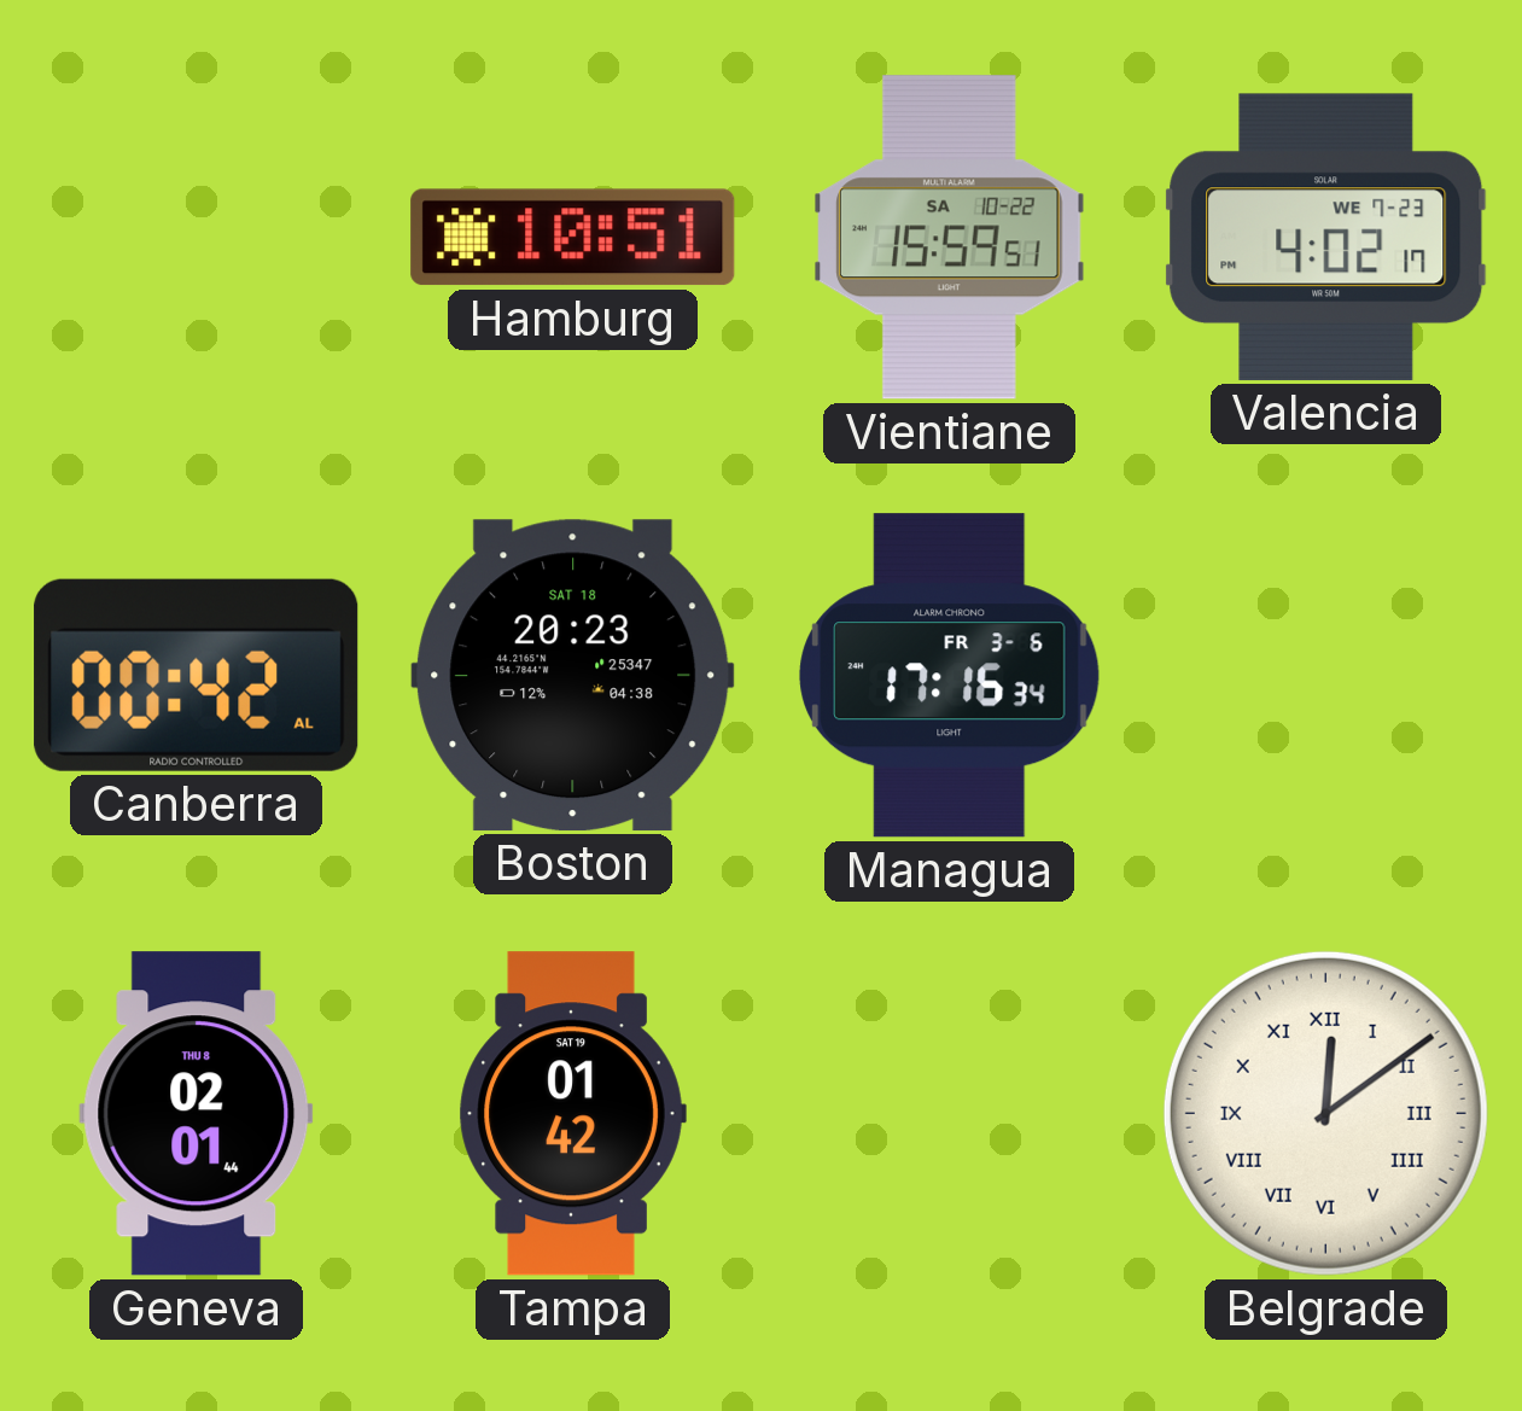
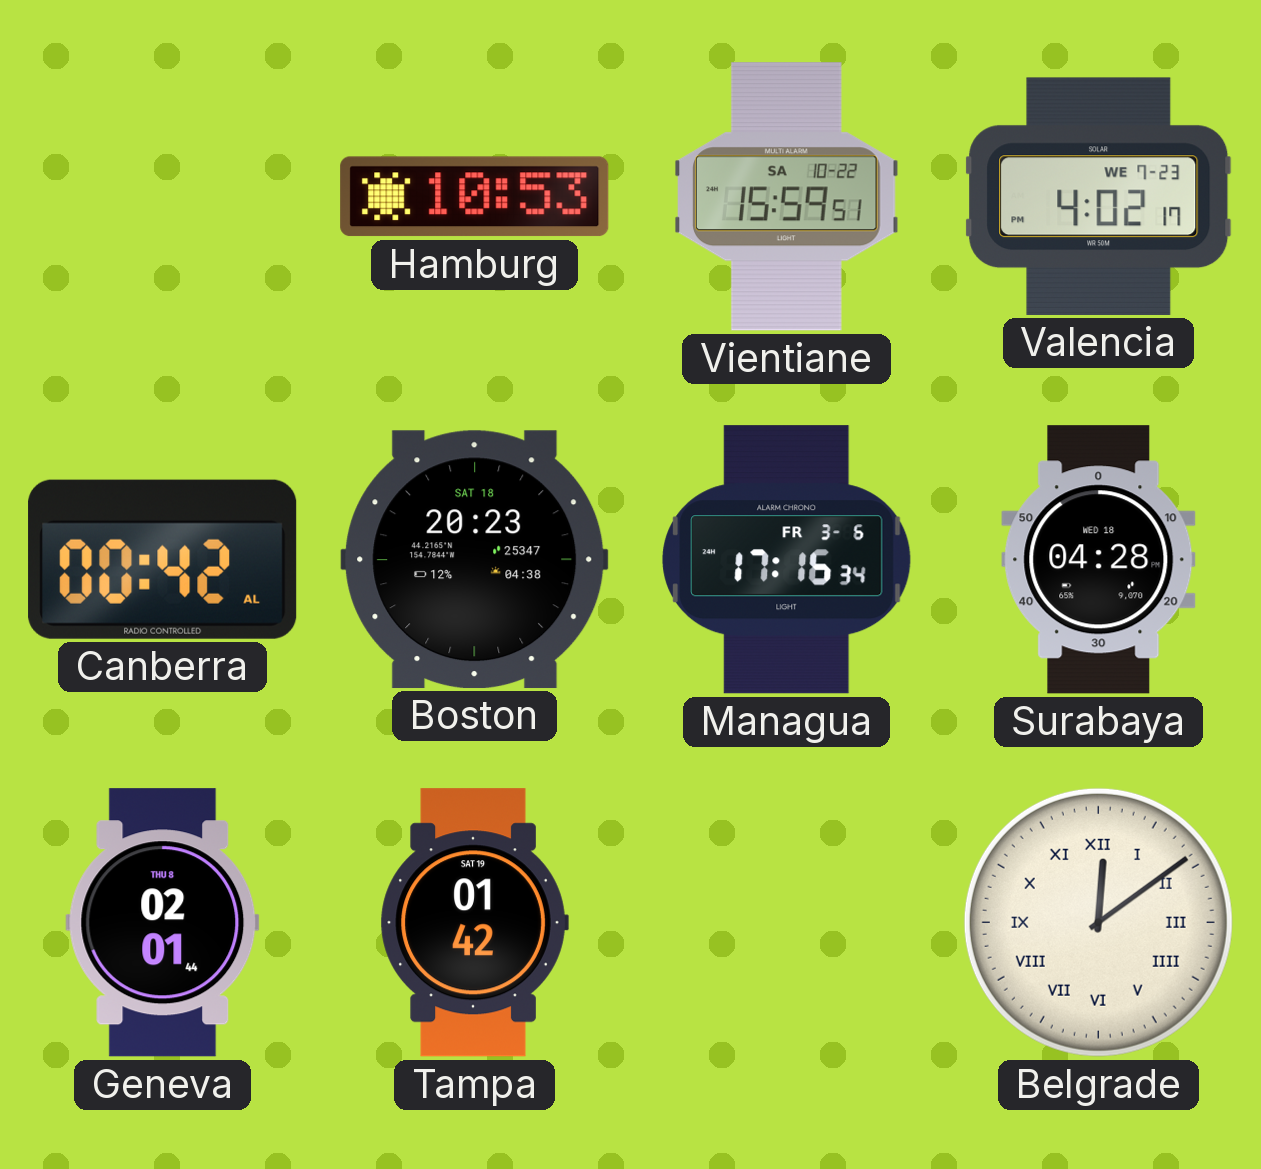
Hamburg: 10:51 -> 10:53
Surabaya: none -> 04:28
